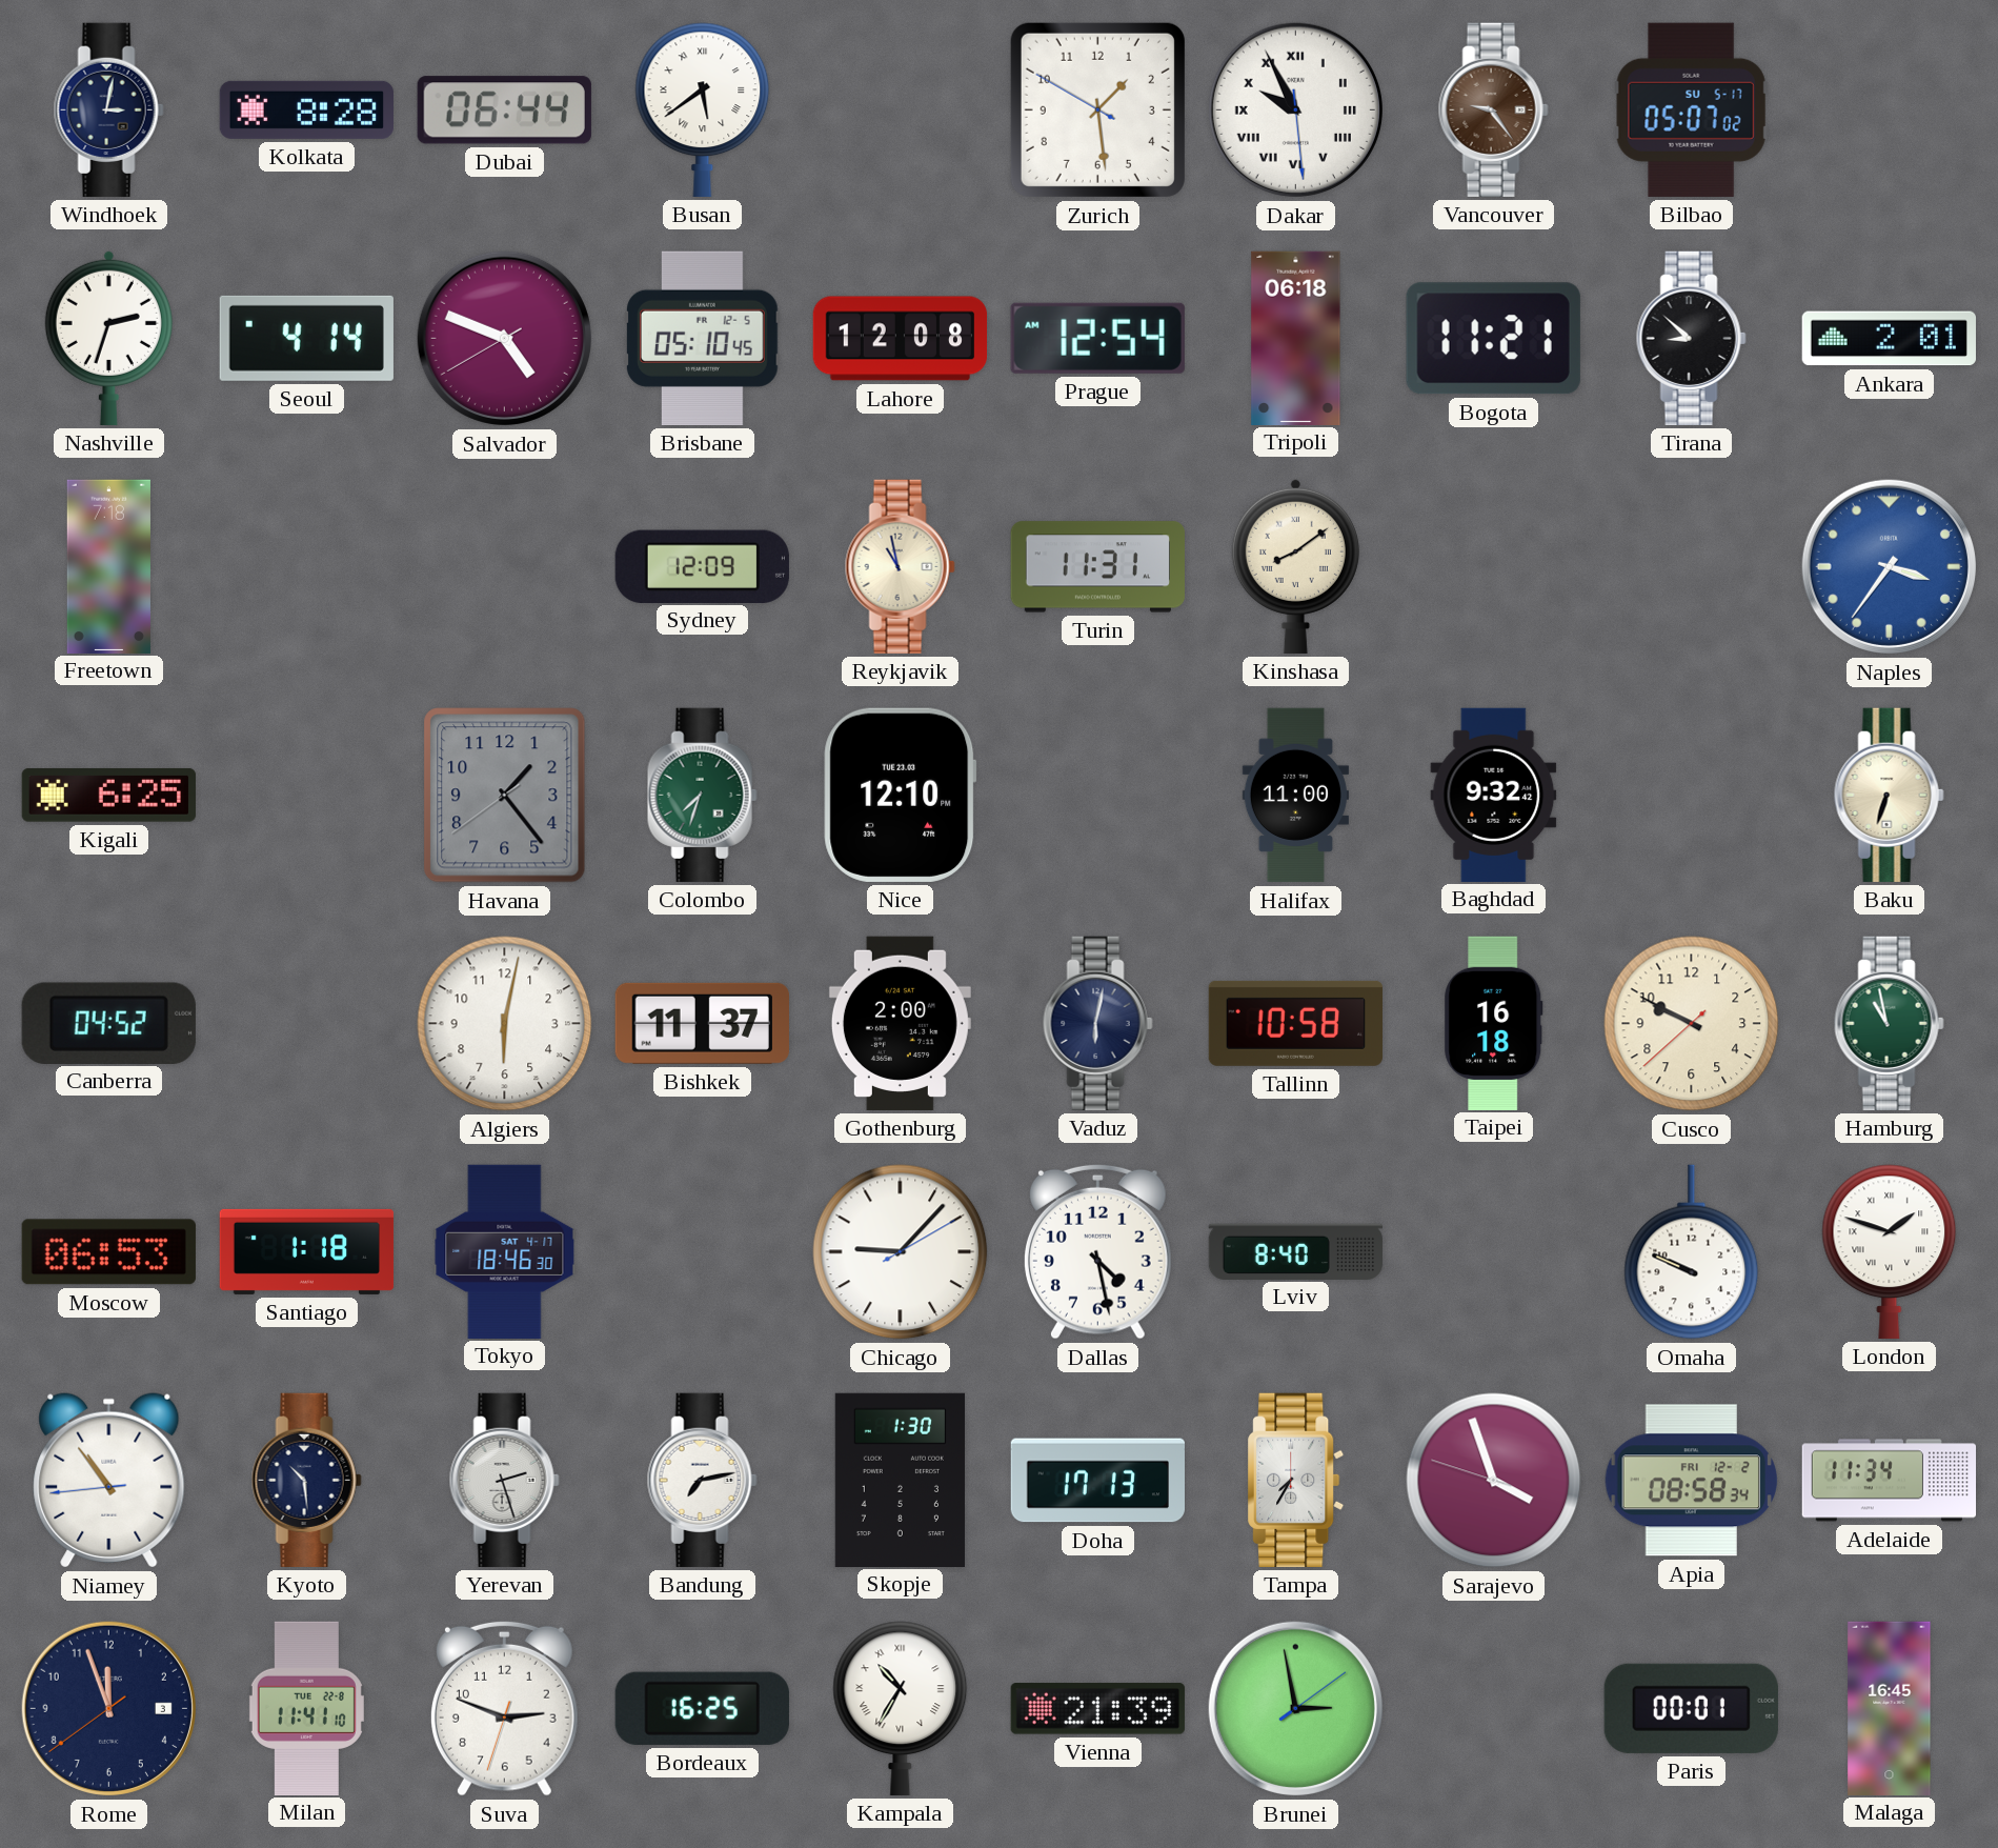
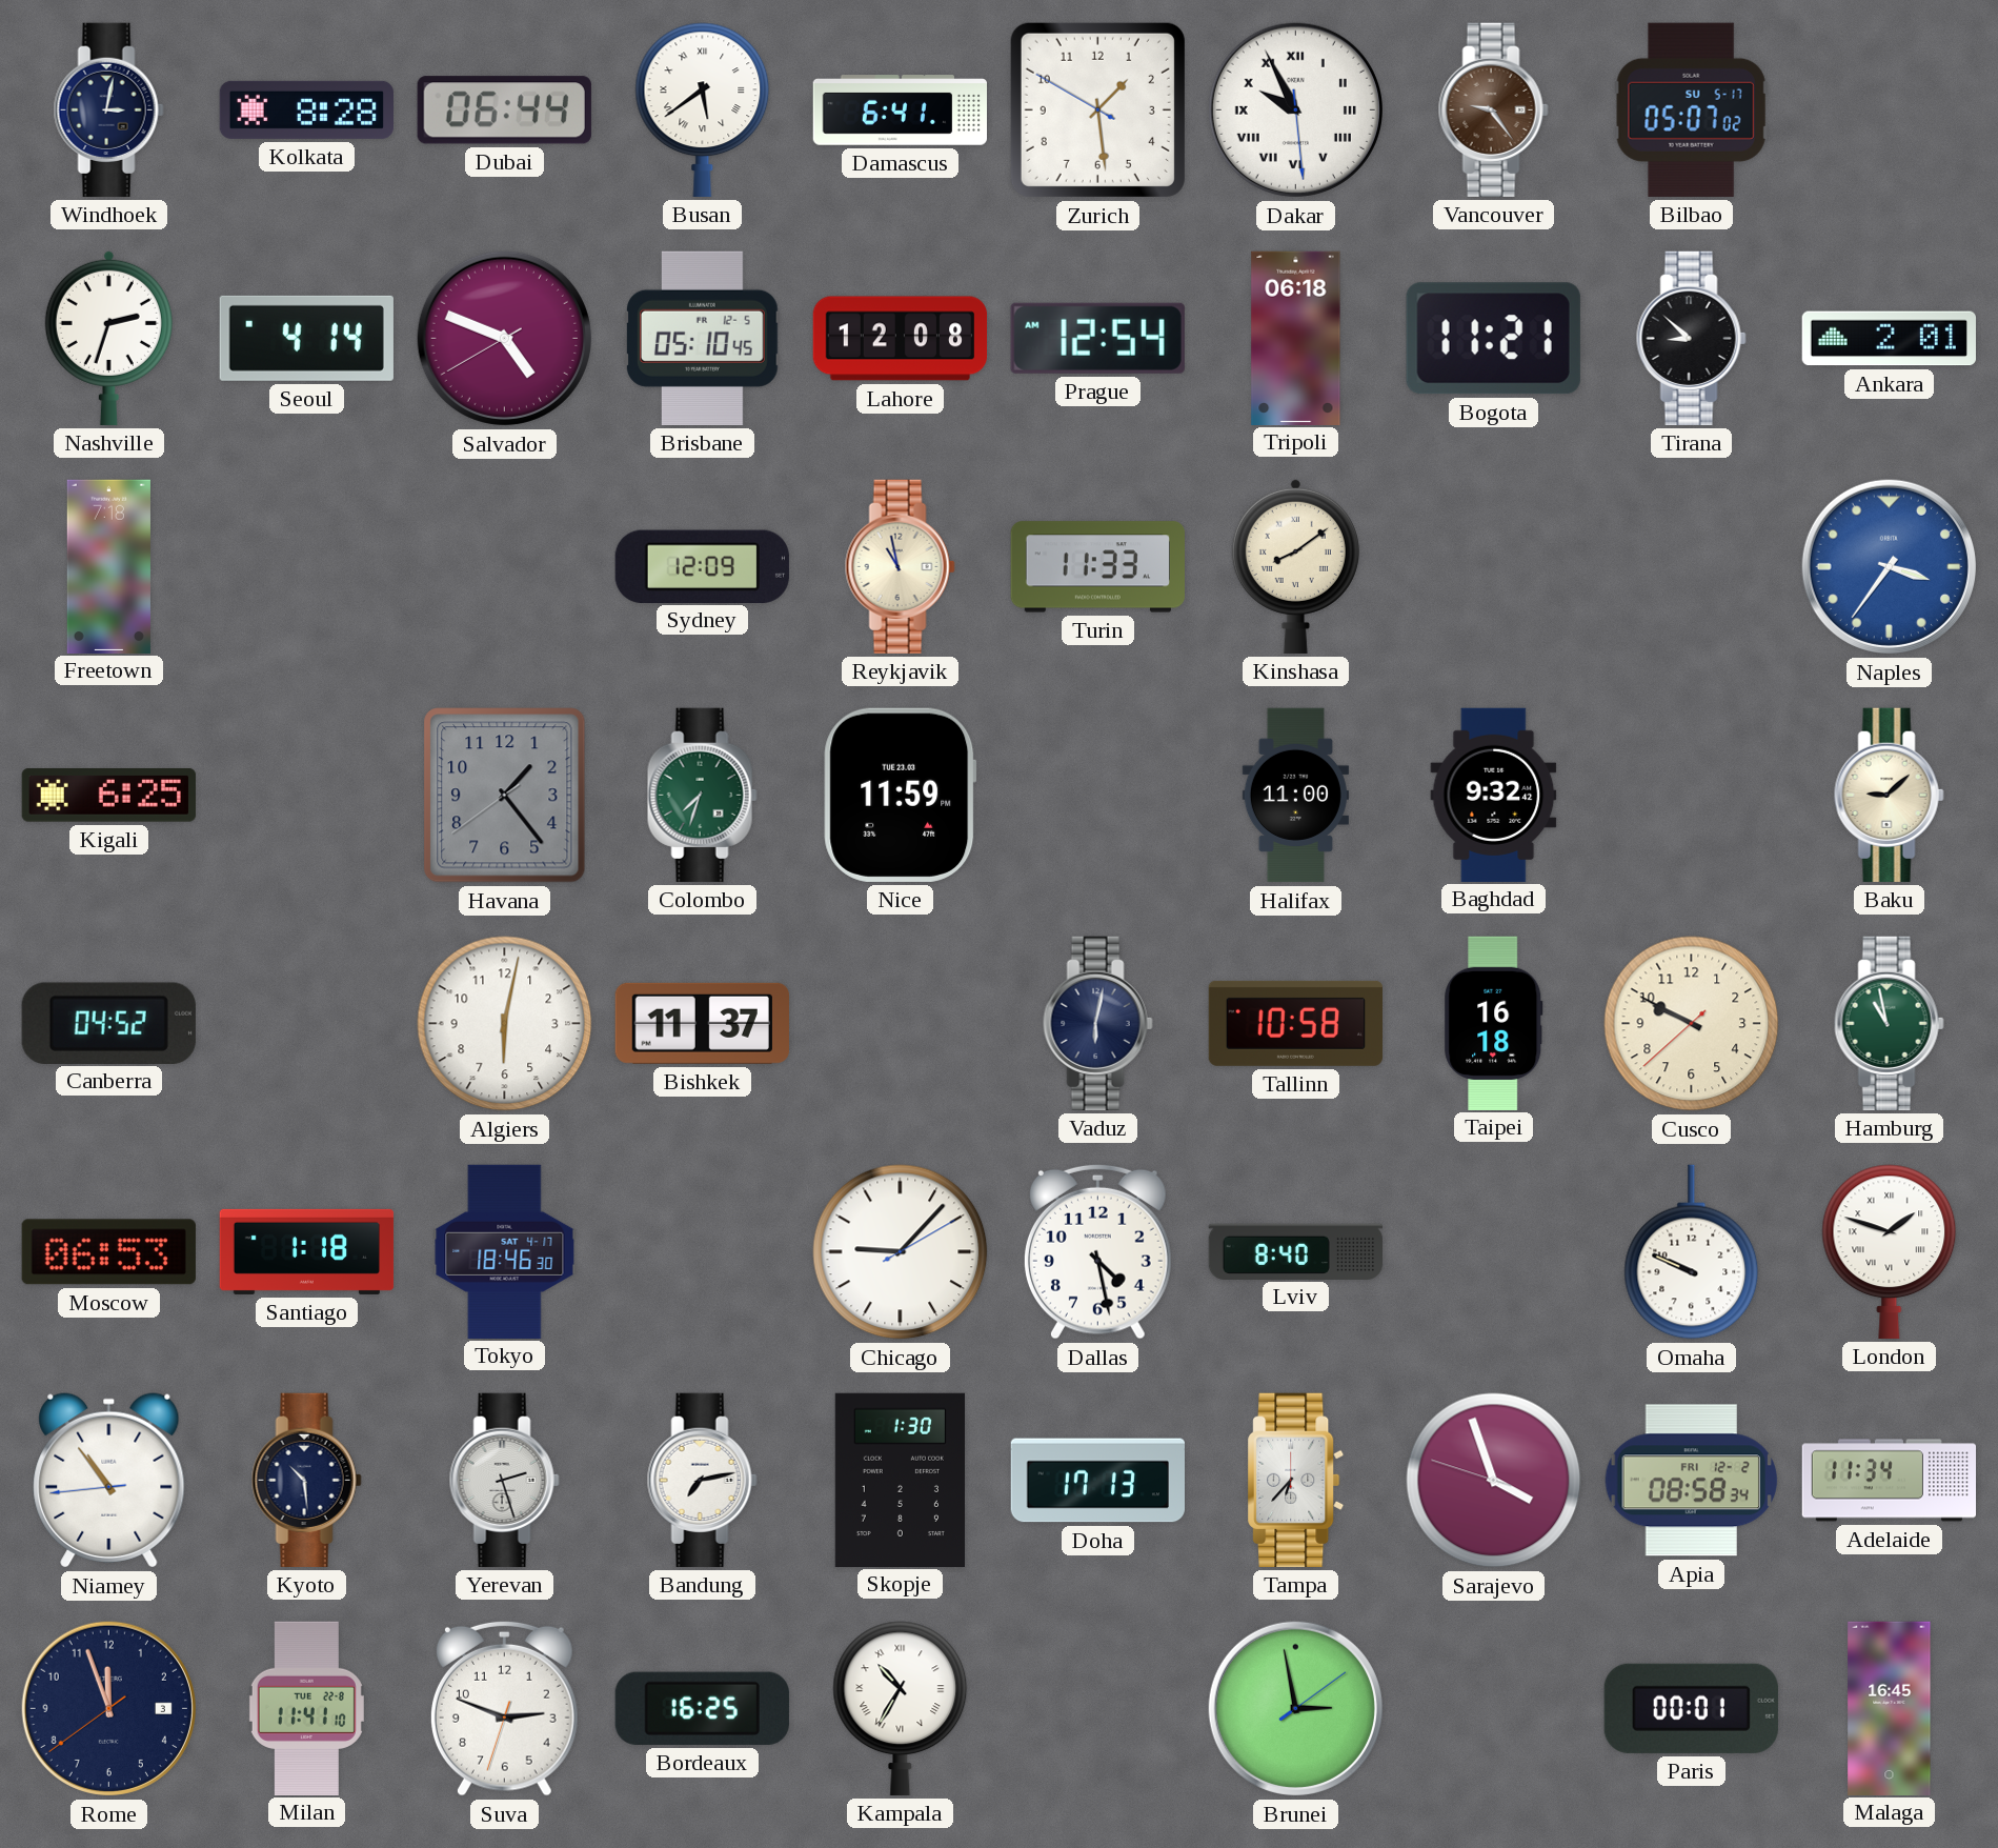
Damascus: none -> 6:41
Turin: 11:31 -> 11:33
Nice: 12:10 -> 11:59
Baku: 6:33 -> 9:08
Gothenburg: 2:00 -> none
Tampa: 7:35 -> 6:37
Vienna: 21:39 -> none
